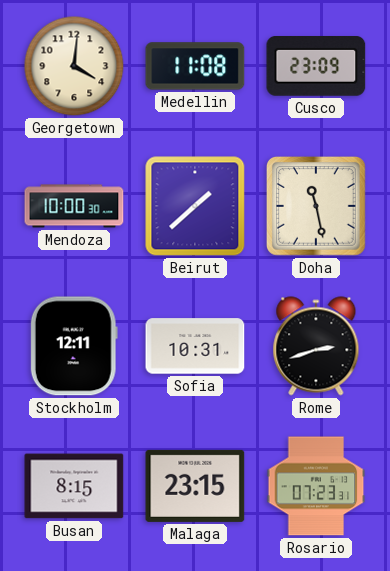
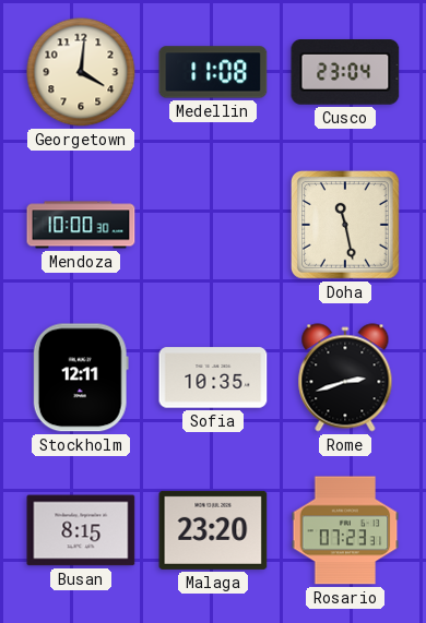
Cusco: 23:09 -> 23:04
Beirut: 1:38 -> none
Sofia: 10:31 -> 10:35
Malaga: 23:15 -> 23:20
